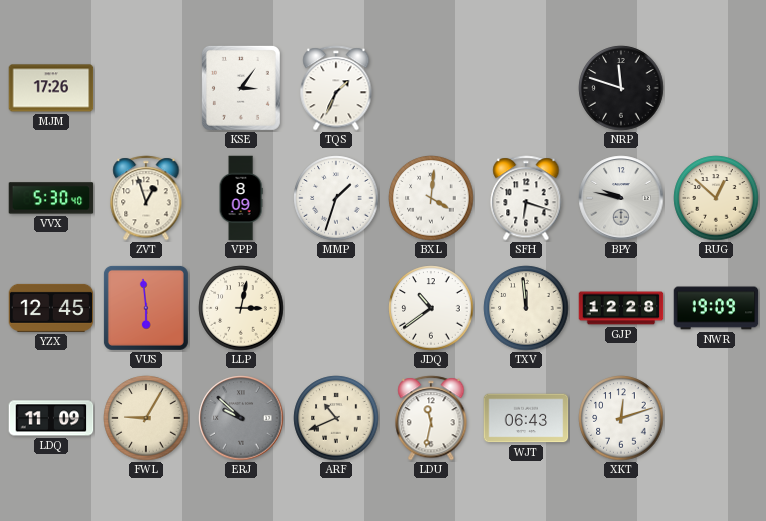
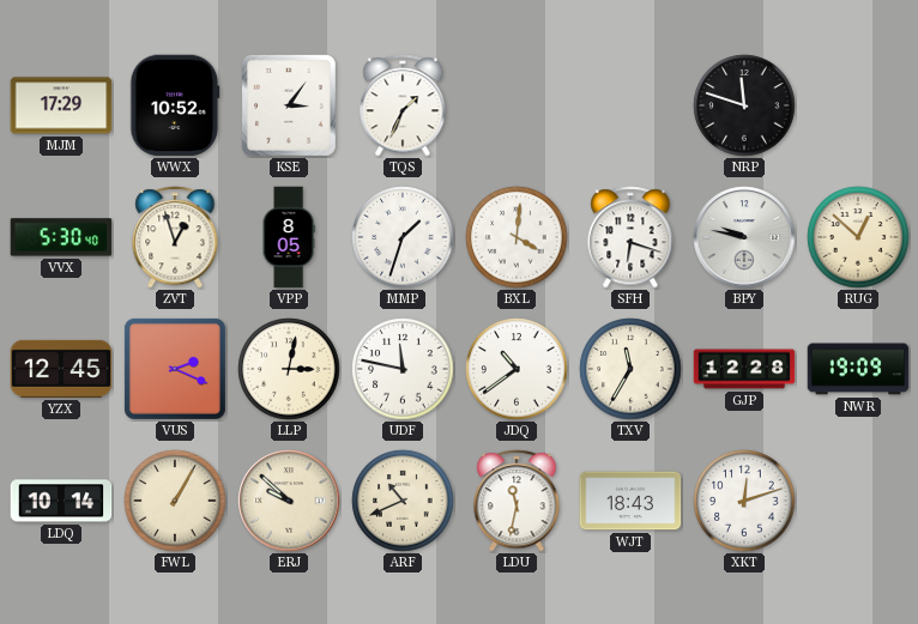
MJM: 17:26 -> 17:29
WWX: none -> 10:52
VPP: 8:09 -> 8:05
VUS: 5:59 -> 2:19
UDF: none -> 11:47
TXV: 11:59 -> 11:35
LDQ: 11:09 -> 10:14
FWL: 9:05 -> 1:05
ERJ dial: grey -> cream
WJT: 06:43 -> 18:43
